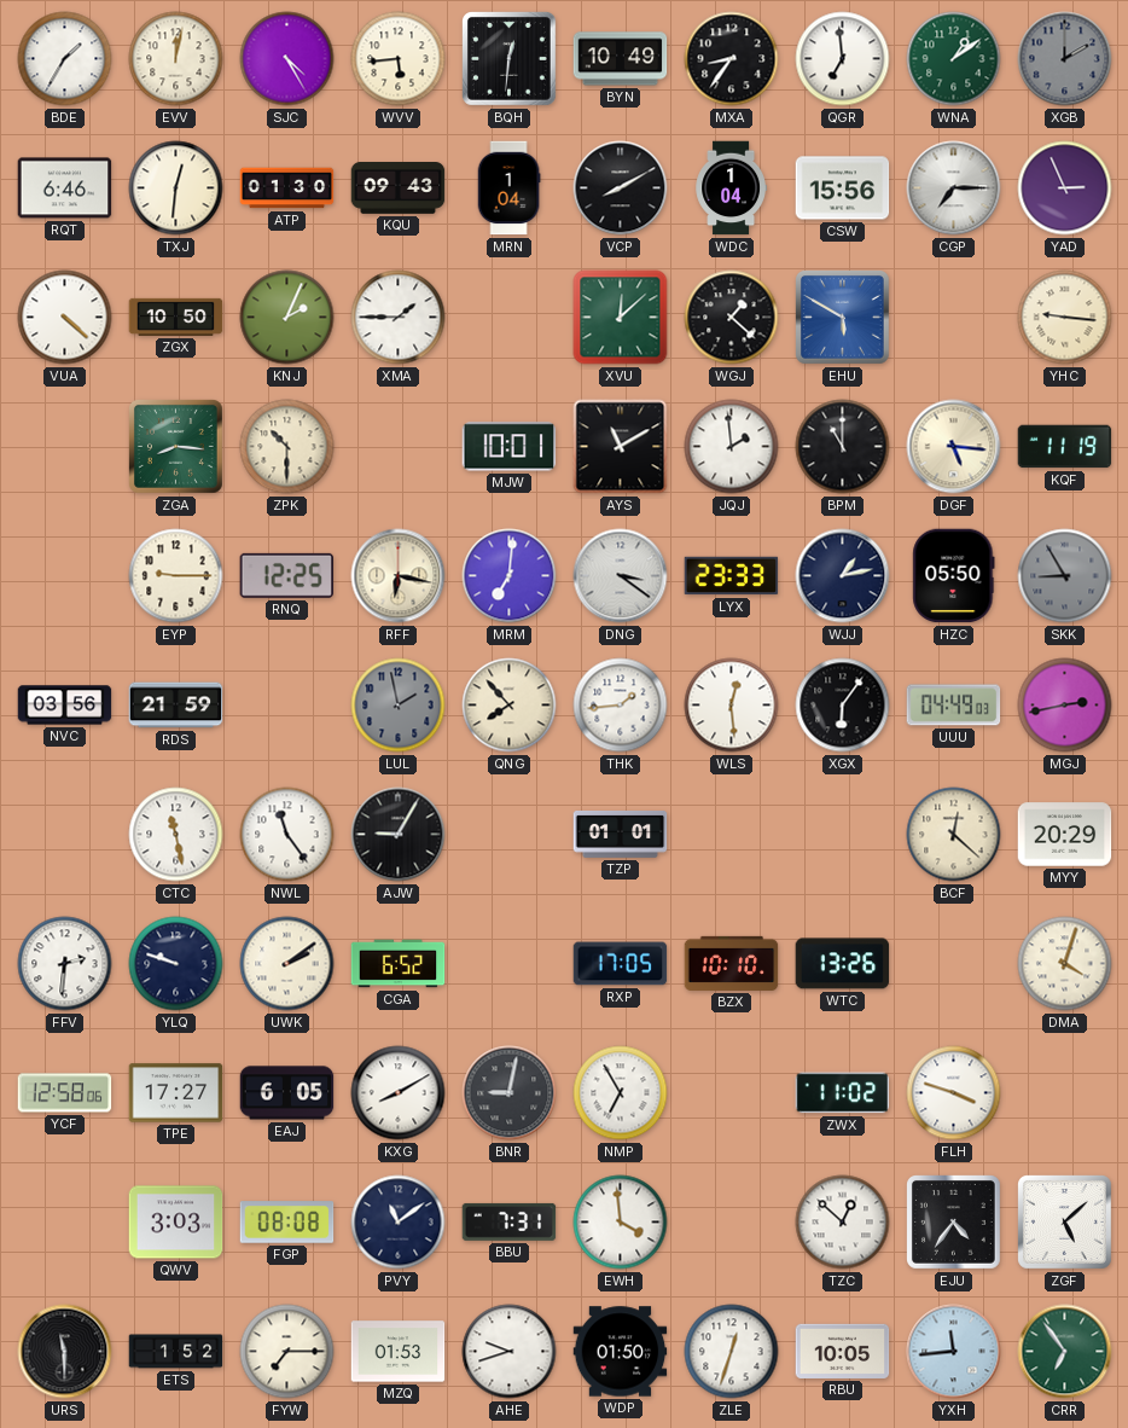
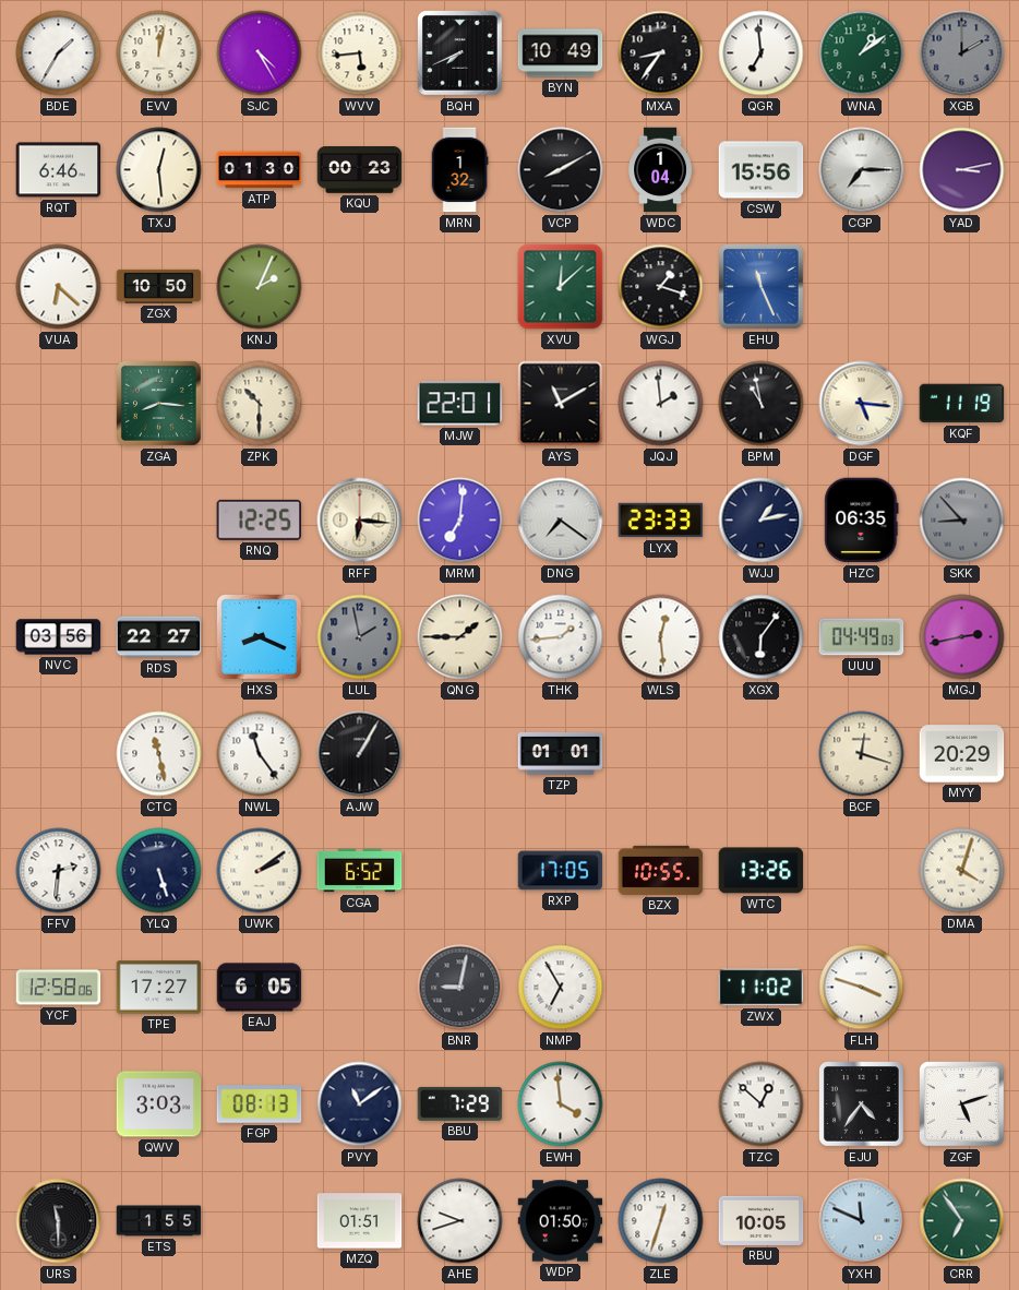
BQH: 12:31 -> 7:41
TXJ: 12:31 -> 12:29
KQU: 09:43 -> 00:23
MRN: 1:04 -> 1:32
YAD: 2:56 -> 3:13
VUA: 4:22 -> 6:22
XMA: 1:45 -> none
WGJ: 1:22 -> 1:18
EHU: 5:50 -> 11:26
YHC: 9:16 -> none
MJW: 10:01 -> 22:01
BPM: 11:00 -> 10:58
EYP: 9:15 -> none
RFF: 6:17 -> 6:16
DNG: 3:21 -> 7:21
HZC: 05:50 -> 06:35
SKK: 8:55 -> 8:53
RDS: 21:59 -> 22:27
HXS: none -> 8:19
QNG: 7:53 -> 1:45
AJW: 9:05 -> 1:05
BCF: 12:22 -> 12:18
YLQ: 9:48 -> 5:27
BZX: 10:10 -> 10:55
KXG: 8:10 -> none
FGP: 08:08 -> 08:13
BBU: 7:31 -> 7:29
ZGF: 5:08 -> 5:12
ETS: 1:52 -> 1:55
FYW: 7:15 -> none
MZQ: 01:53 -> 01:51
YXH: 11:44 -> 11:49
